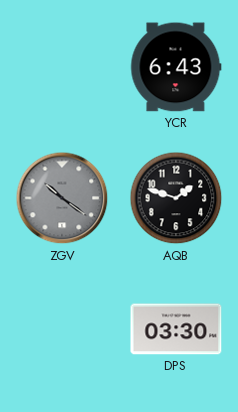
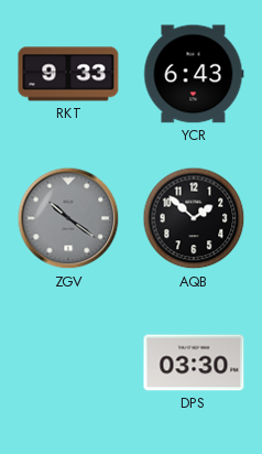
RKT: none -> 9:33
AQB: 1:48 -> 1:52
